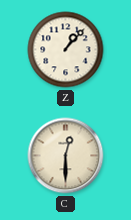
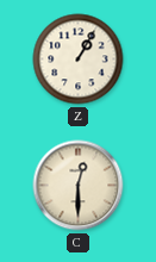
Z: 1:07 -> 1:05
